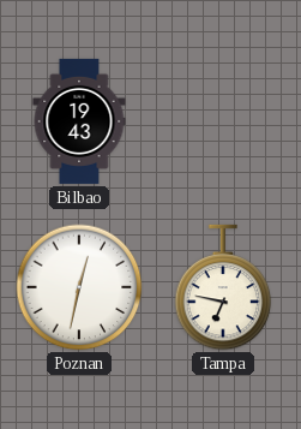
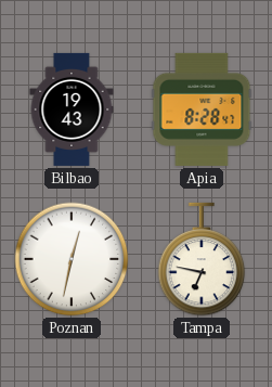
Apia: none -> 8:28
